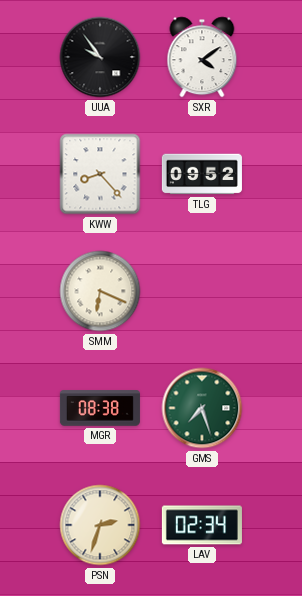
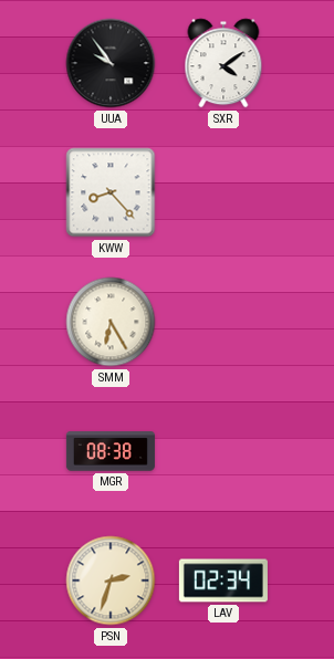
TLG: 09:52 -> none
SMM: 6:19 -> 6:25
GMS: 7:27 -> none
